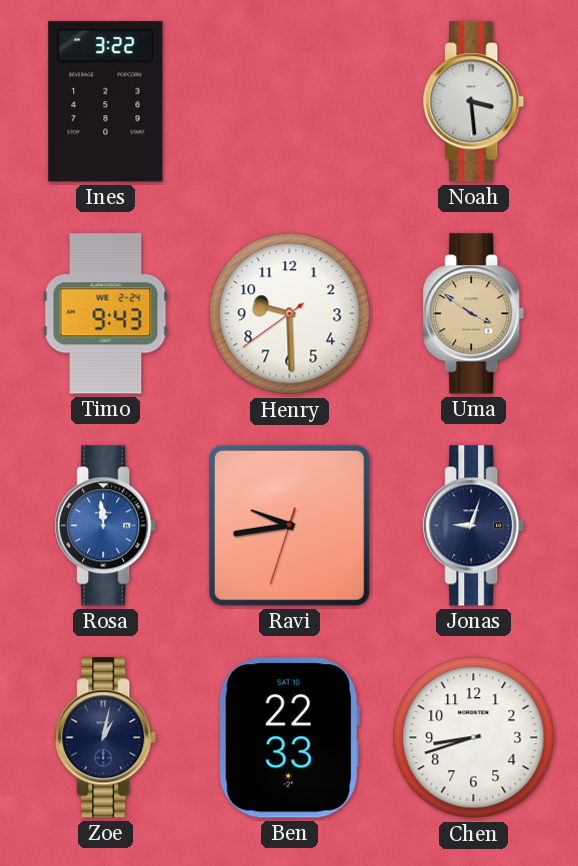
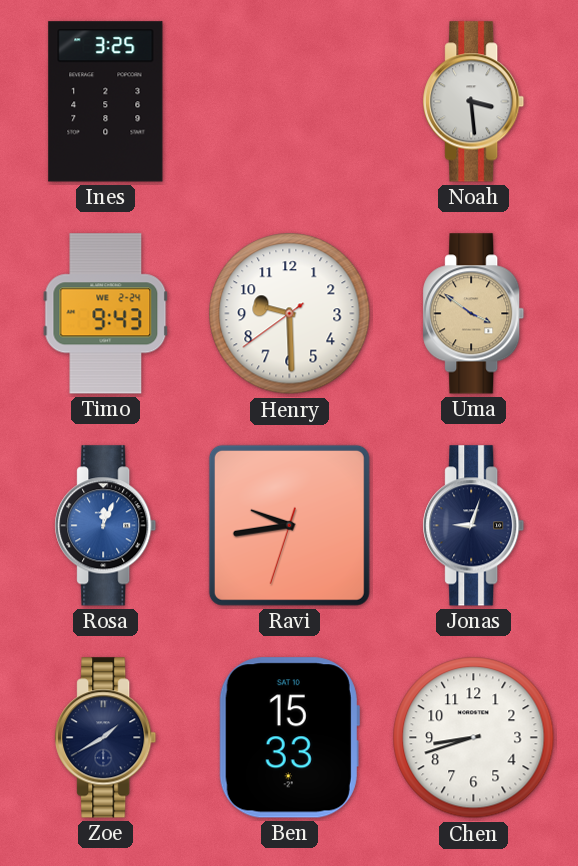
Ines: 3:22 -> 3:25
Rosa: 11:59 -> 12:04
Zoe: 1:02 -> 1:40
Ben: 22:33 -> 15:33
